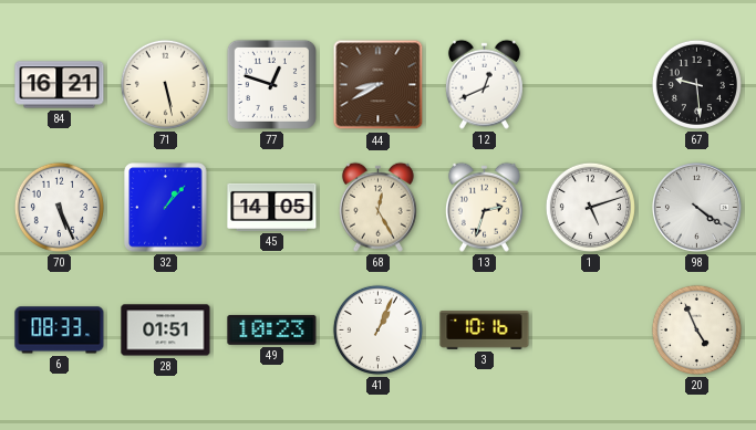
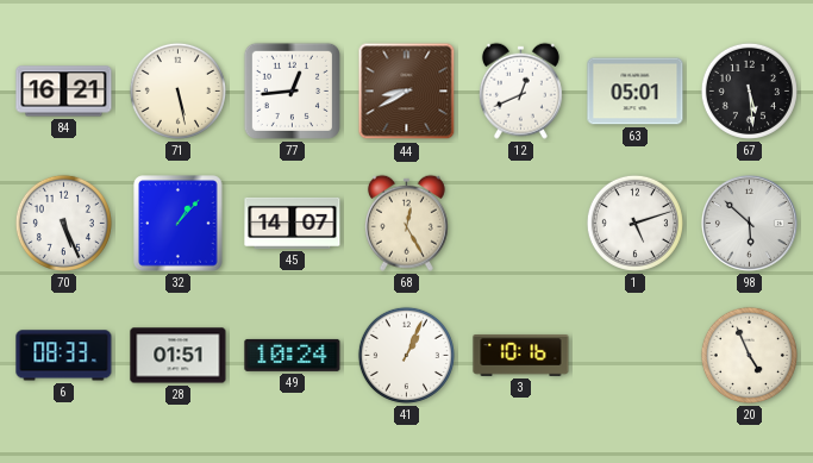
77: 12:48 -> 12:44
63: none -> 05:01
67: 9:29 -> 5:29
45: 14:05 -> 14:07
13: 2:33 -> none
98: 4:21 -> 5:52
49: 10:23 -> 10:24
